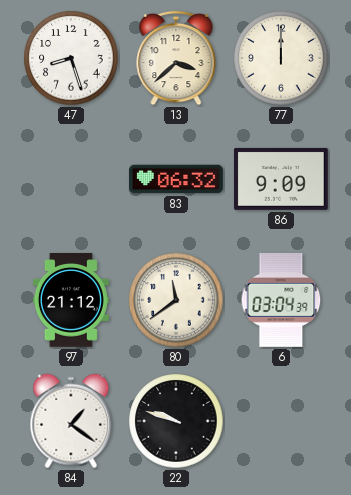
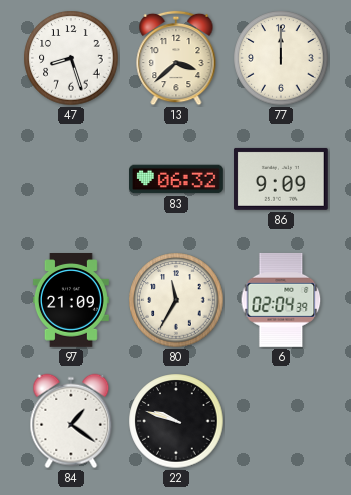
97: 21:12 -> 21:09
80: 11:39 -> 11:35
6: 03:04 -> 02:04
